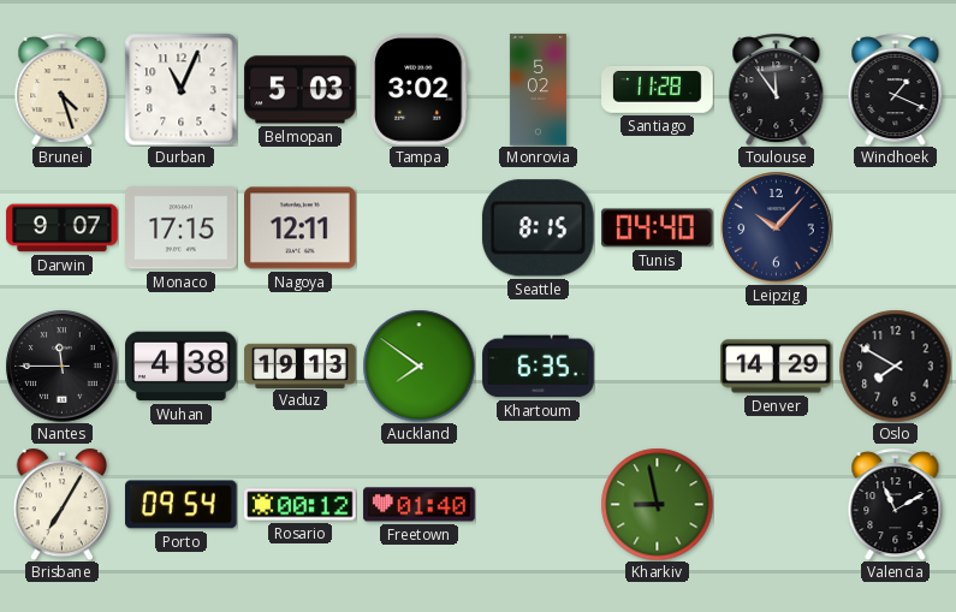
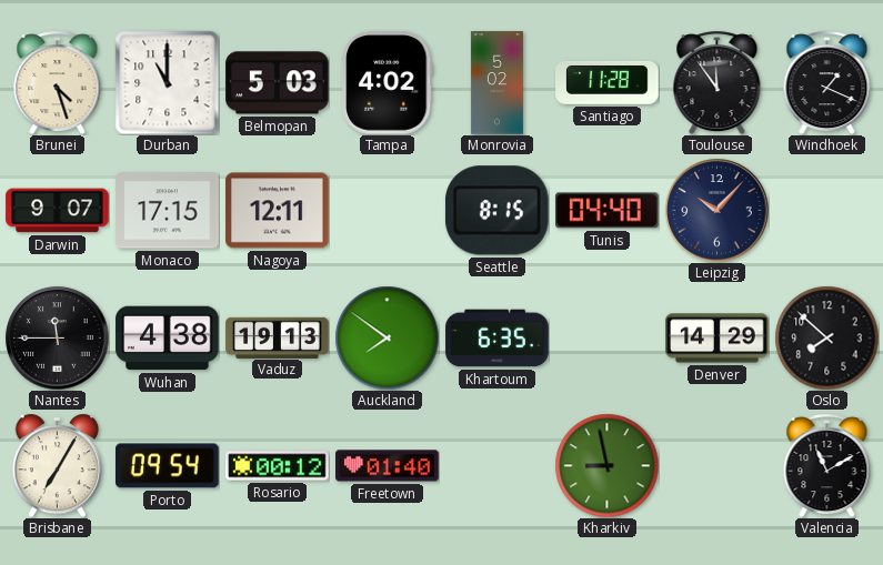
Durban: 11:04 -> 11:00
Tampa: 3:02 -> 4:02
Oslo: 7:50 -> 7:52
